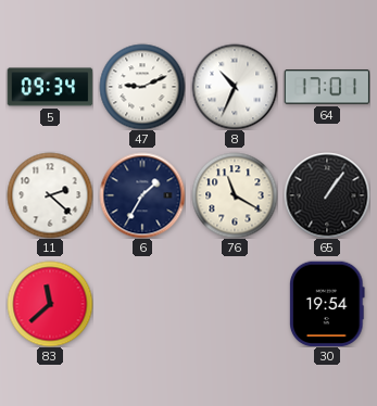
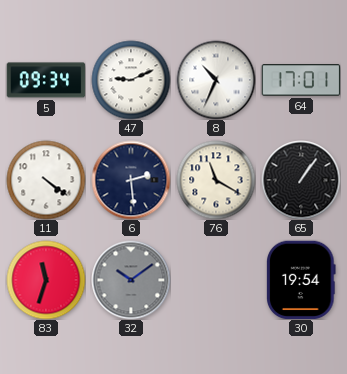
11: 2:22 -> 4:21
6: 1:35 -> 2:29
83: 11:38 -> 11:33
32: none -> 10:09
